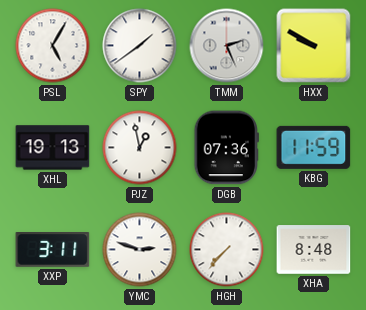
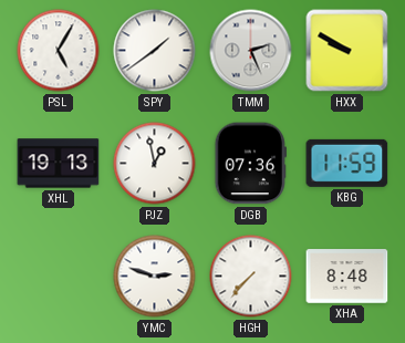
XXP: 3:11 -> none
